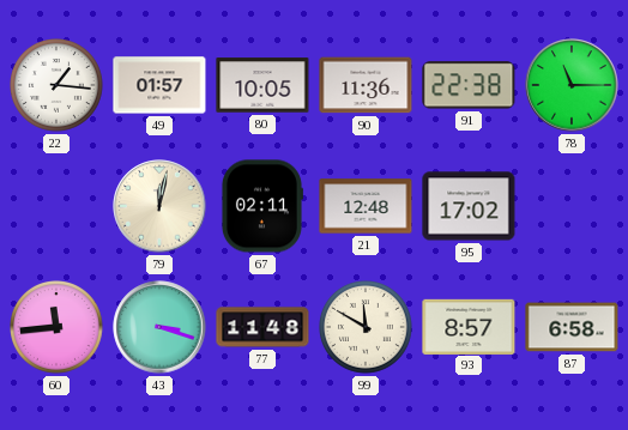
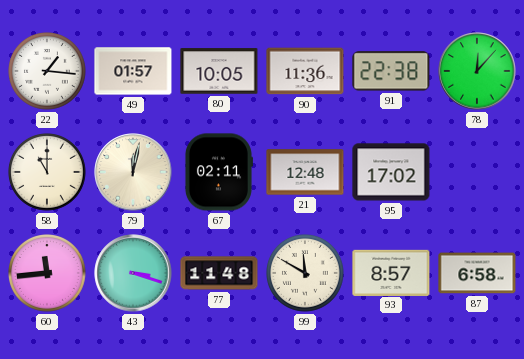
78: 11:15 -> 12:07
58: none -> 11:00
